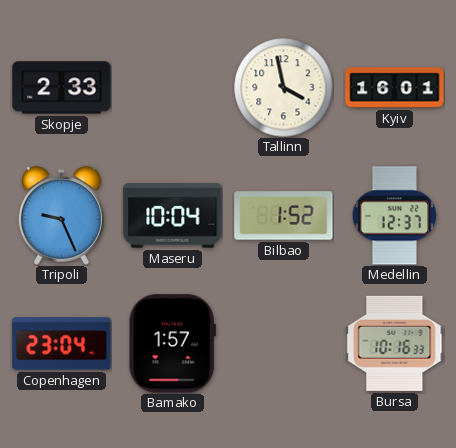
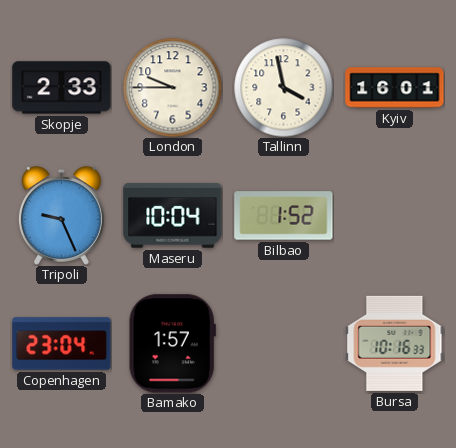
London: none -> 9:45
Medellin: 12:37 -> none
